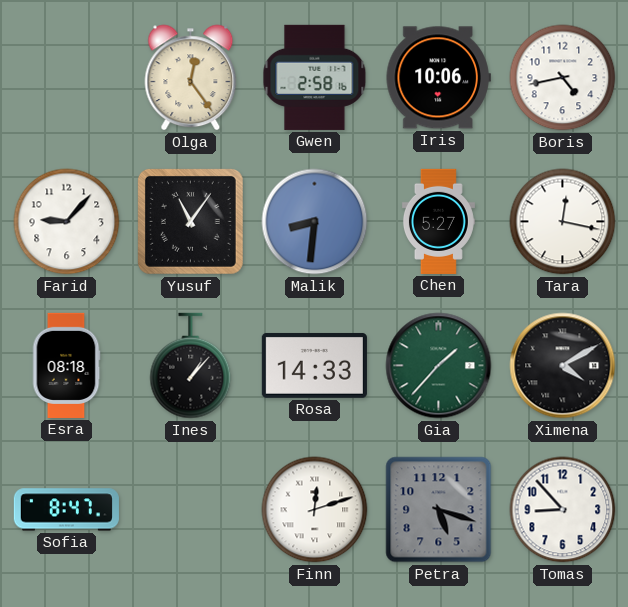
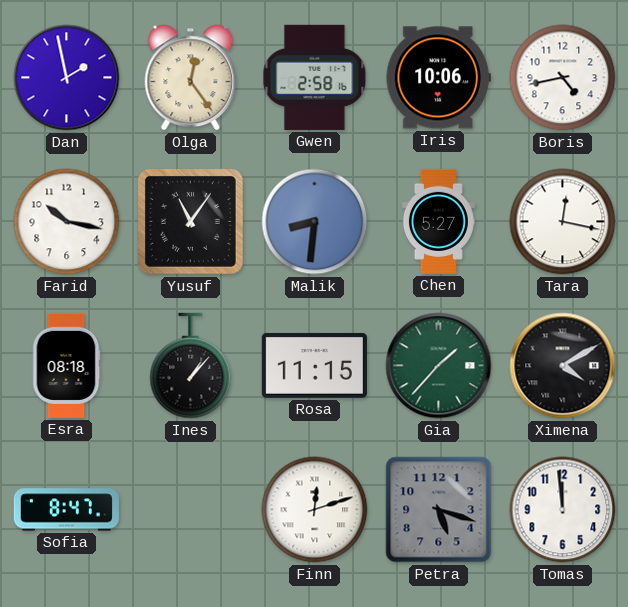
Dan: none -> 1:58
Farid: 9:07 -> 10:17
Rosa: 14:33 -> 11:15
Tomas: 8:53 -> 11:59
